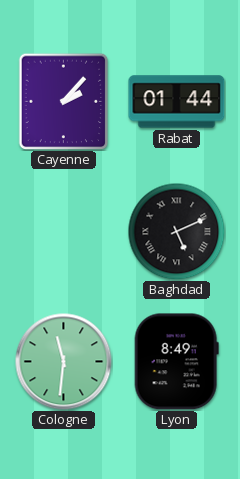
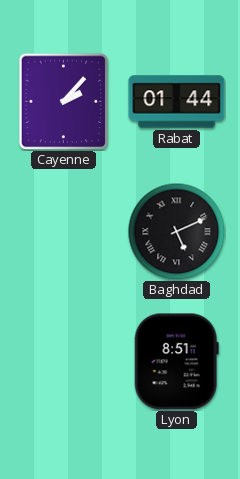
Cologne: 11:31 -> none
Lyon: 8:49 -> 8:51
